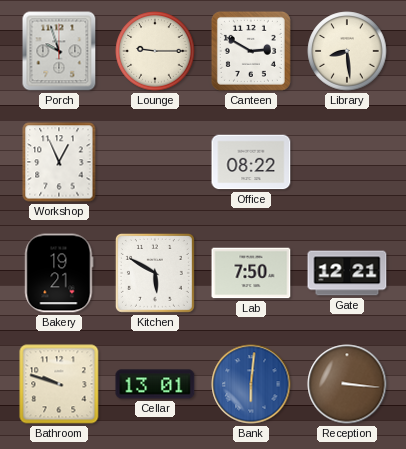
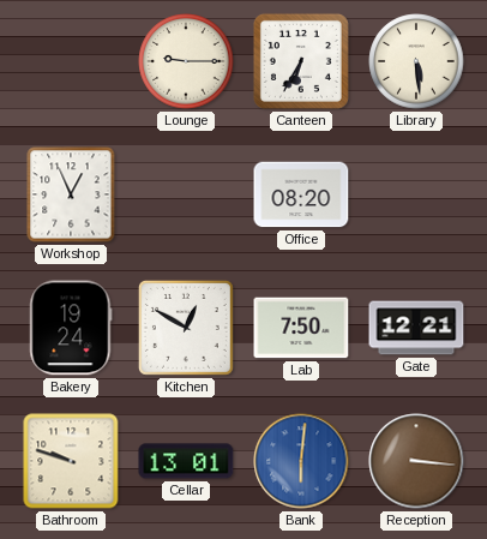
Porch: 9:57 -> none
Canteen: 2:50 -> 6:35
Library: 8:29 -> 5:29
Office: 08:22 -> 08:20
Bakery: 19:21 -> 19:24
Kitchen: 5:50 -> 12:50
